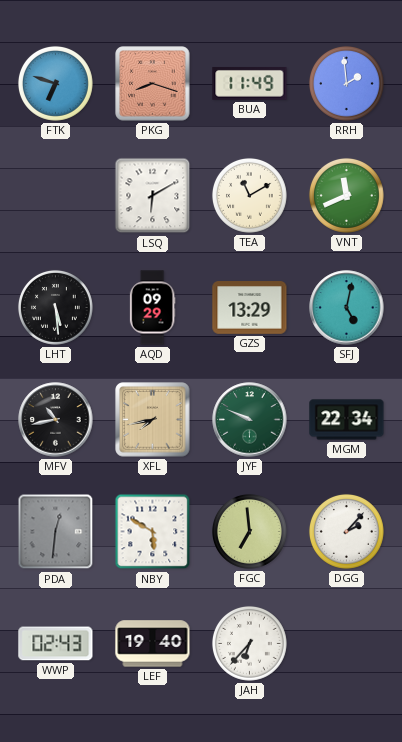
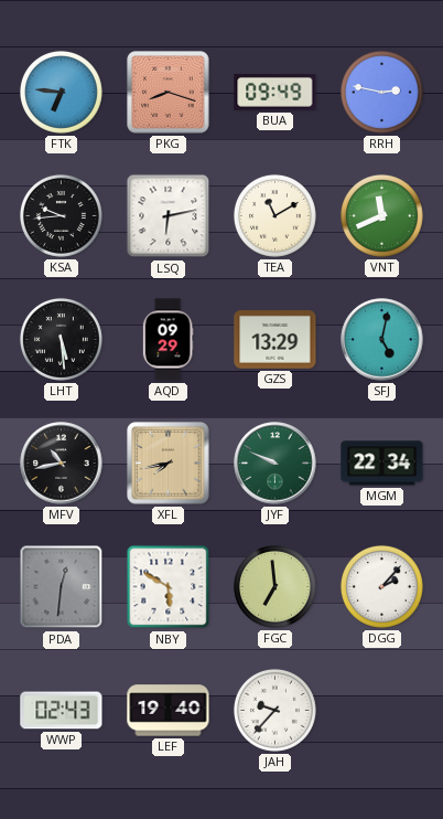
FTK: 6:48 -> 6:46
BUA: 11:49 -> 09:49
RRH: 1:59 -> 2:47
KSA: none -> 9:44
LSQ: 6:10 -> 6:13
JAH: 6:37 -> 9:37
